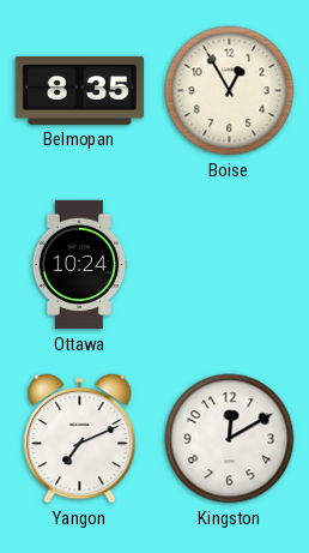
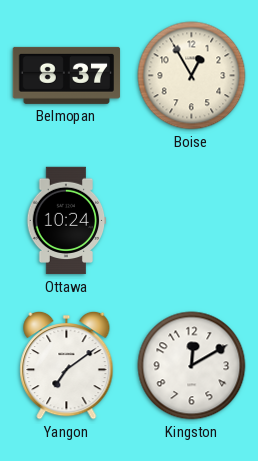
Belmopan: 8:35 -> 8:37
Yangon: 7:11 -> 7:09
